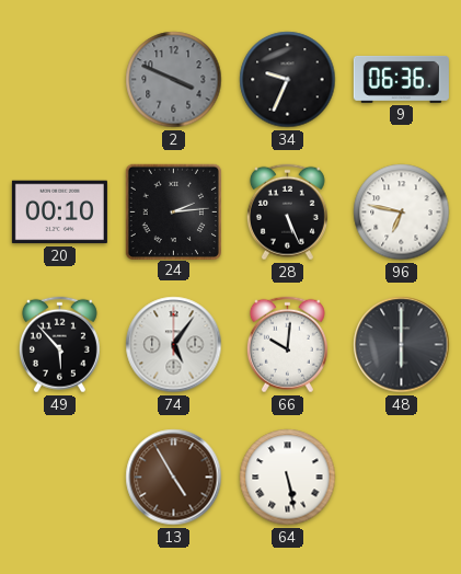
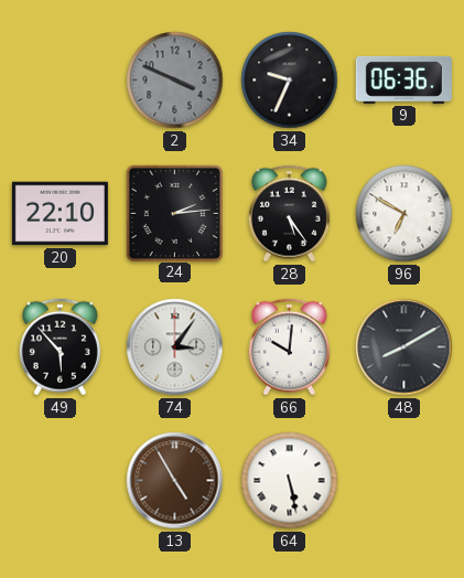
20: 00:10 -> 22:10
28: 5:26 -> 5:24
96: 6:47 -> 6:50
74: 5:06 -> 3:06
48: 6:00 -> 8:10
